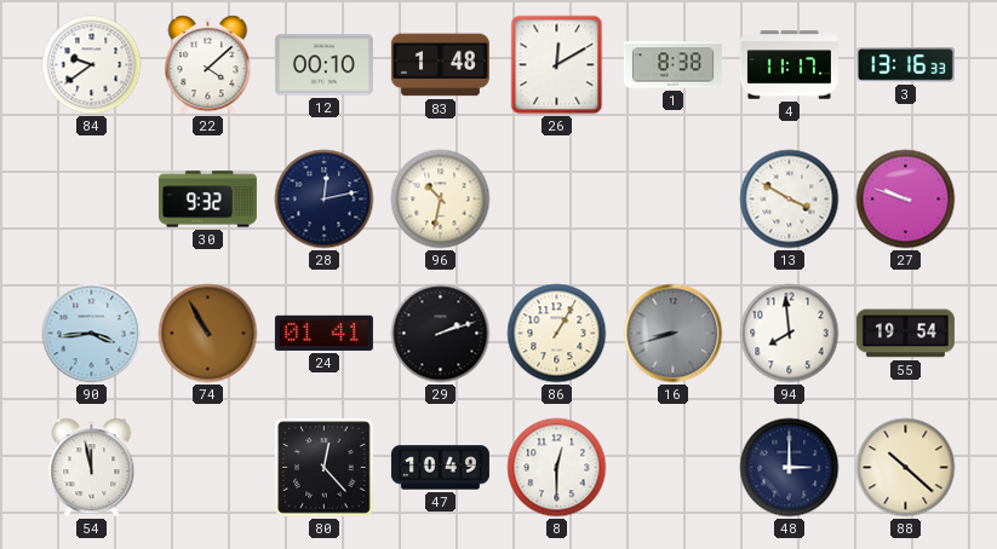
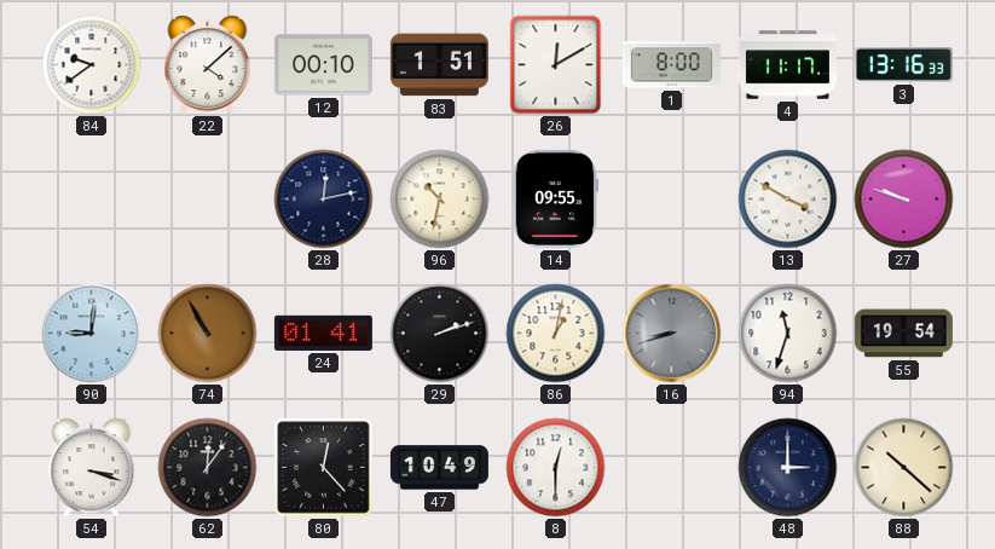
83: 1:48 -> 1:51
1: 8:38 -> 8:00
30: 9:32 -> none
14: none -> 09:55
90: 3:44 -> 9:01
86: 1:05 -> 1:02
94: 7:59 -> 11:33
54: 11:58 -> 3:18
62: none -> 12:06
